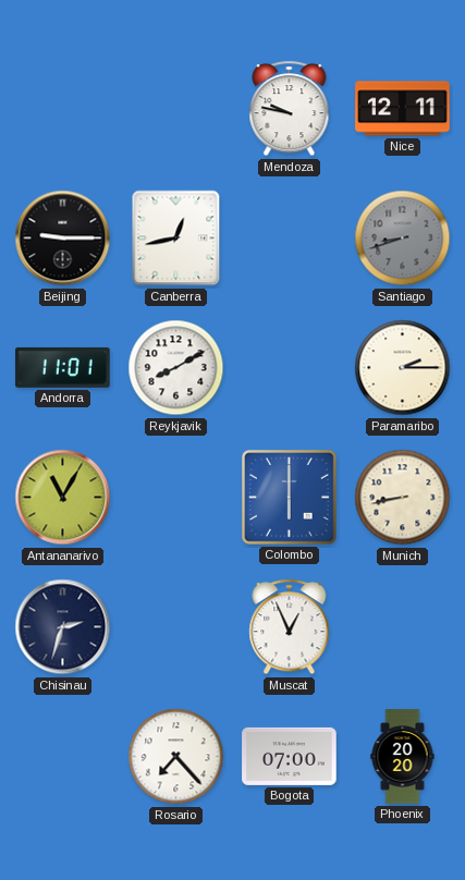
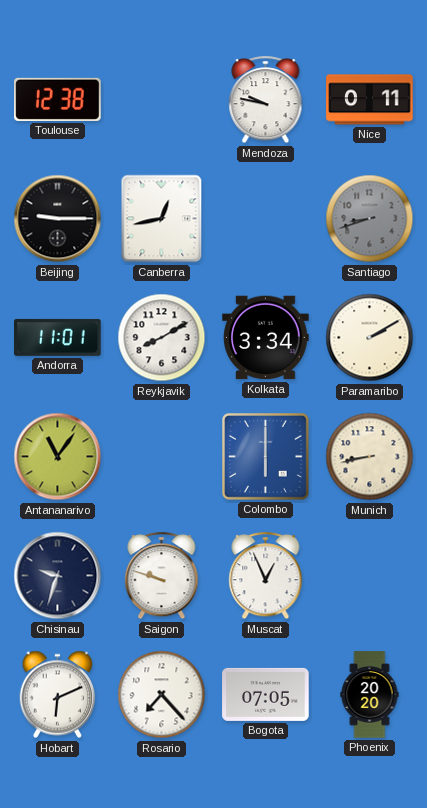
Toulouse: none -> 12:38
Nice: 12:11 -> 0:11
Kolkata: none -> 3:34
Paramaribo: 2:15 -> 2:10
Antananarivo: 11:05 -> 11:06
Chisinau: 2:33 -> 9:33
Saigon: none -> 9:48
Hobart: none -> 6:11
Bogota: 07:00 -> 07:05
